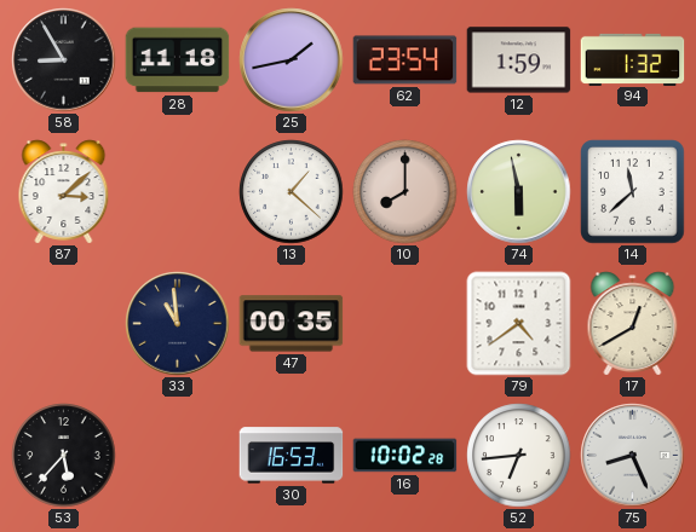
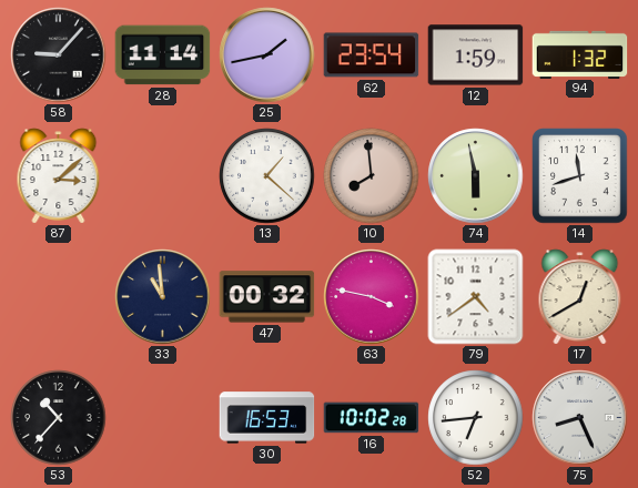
58: 8:55 -> 9:07
28: 11:18 -> 11:14
10: 8:00 -> 7:59
14: 11:38 -> 11:42
47: 00:35 -> 00:32
63: none -> 3:47
53: 5:37 -> 10:37
